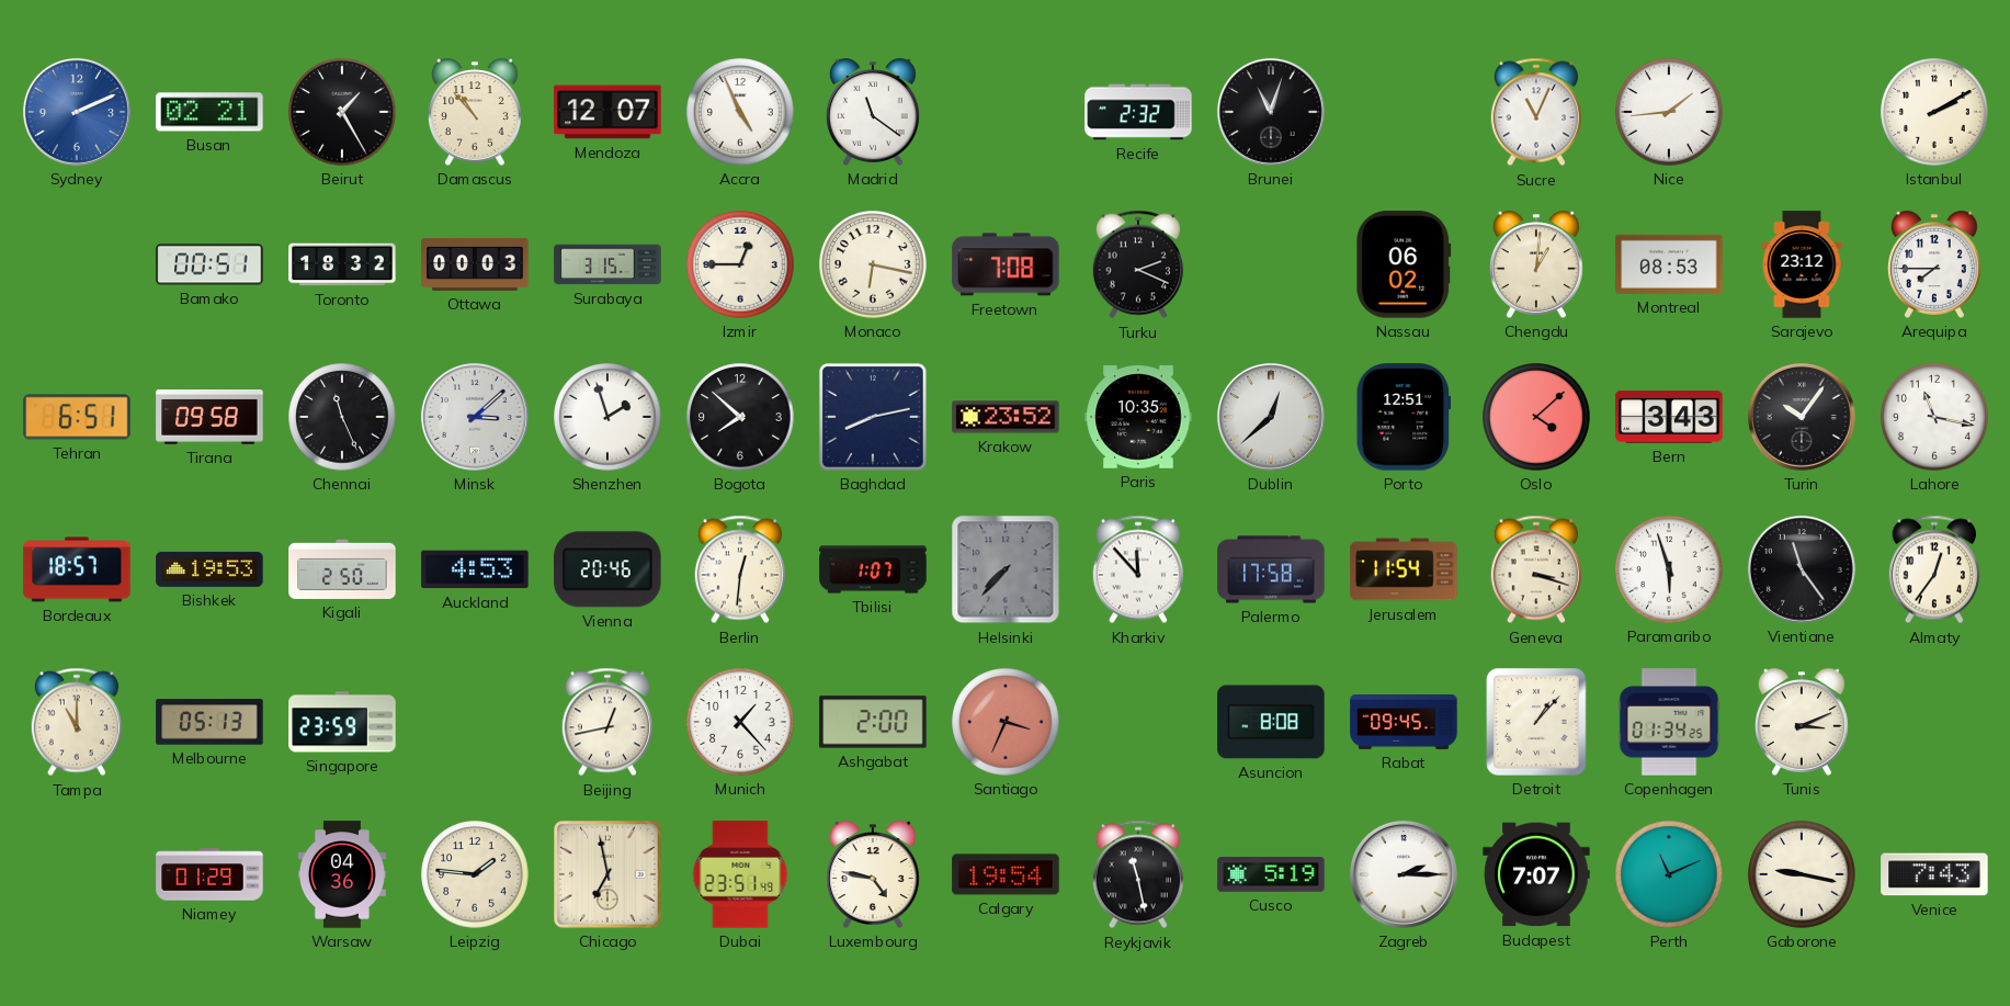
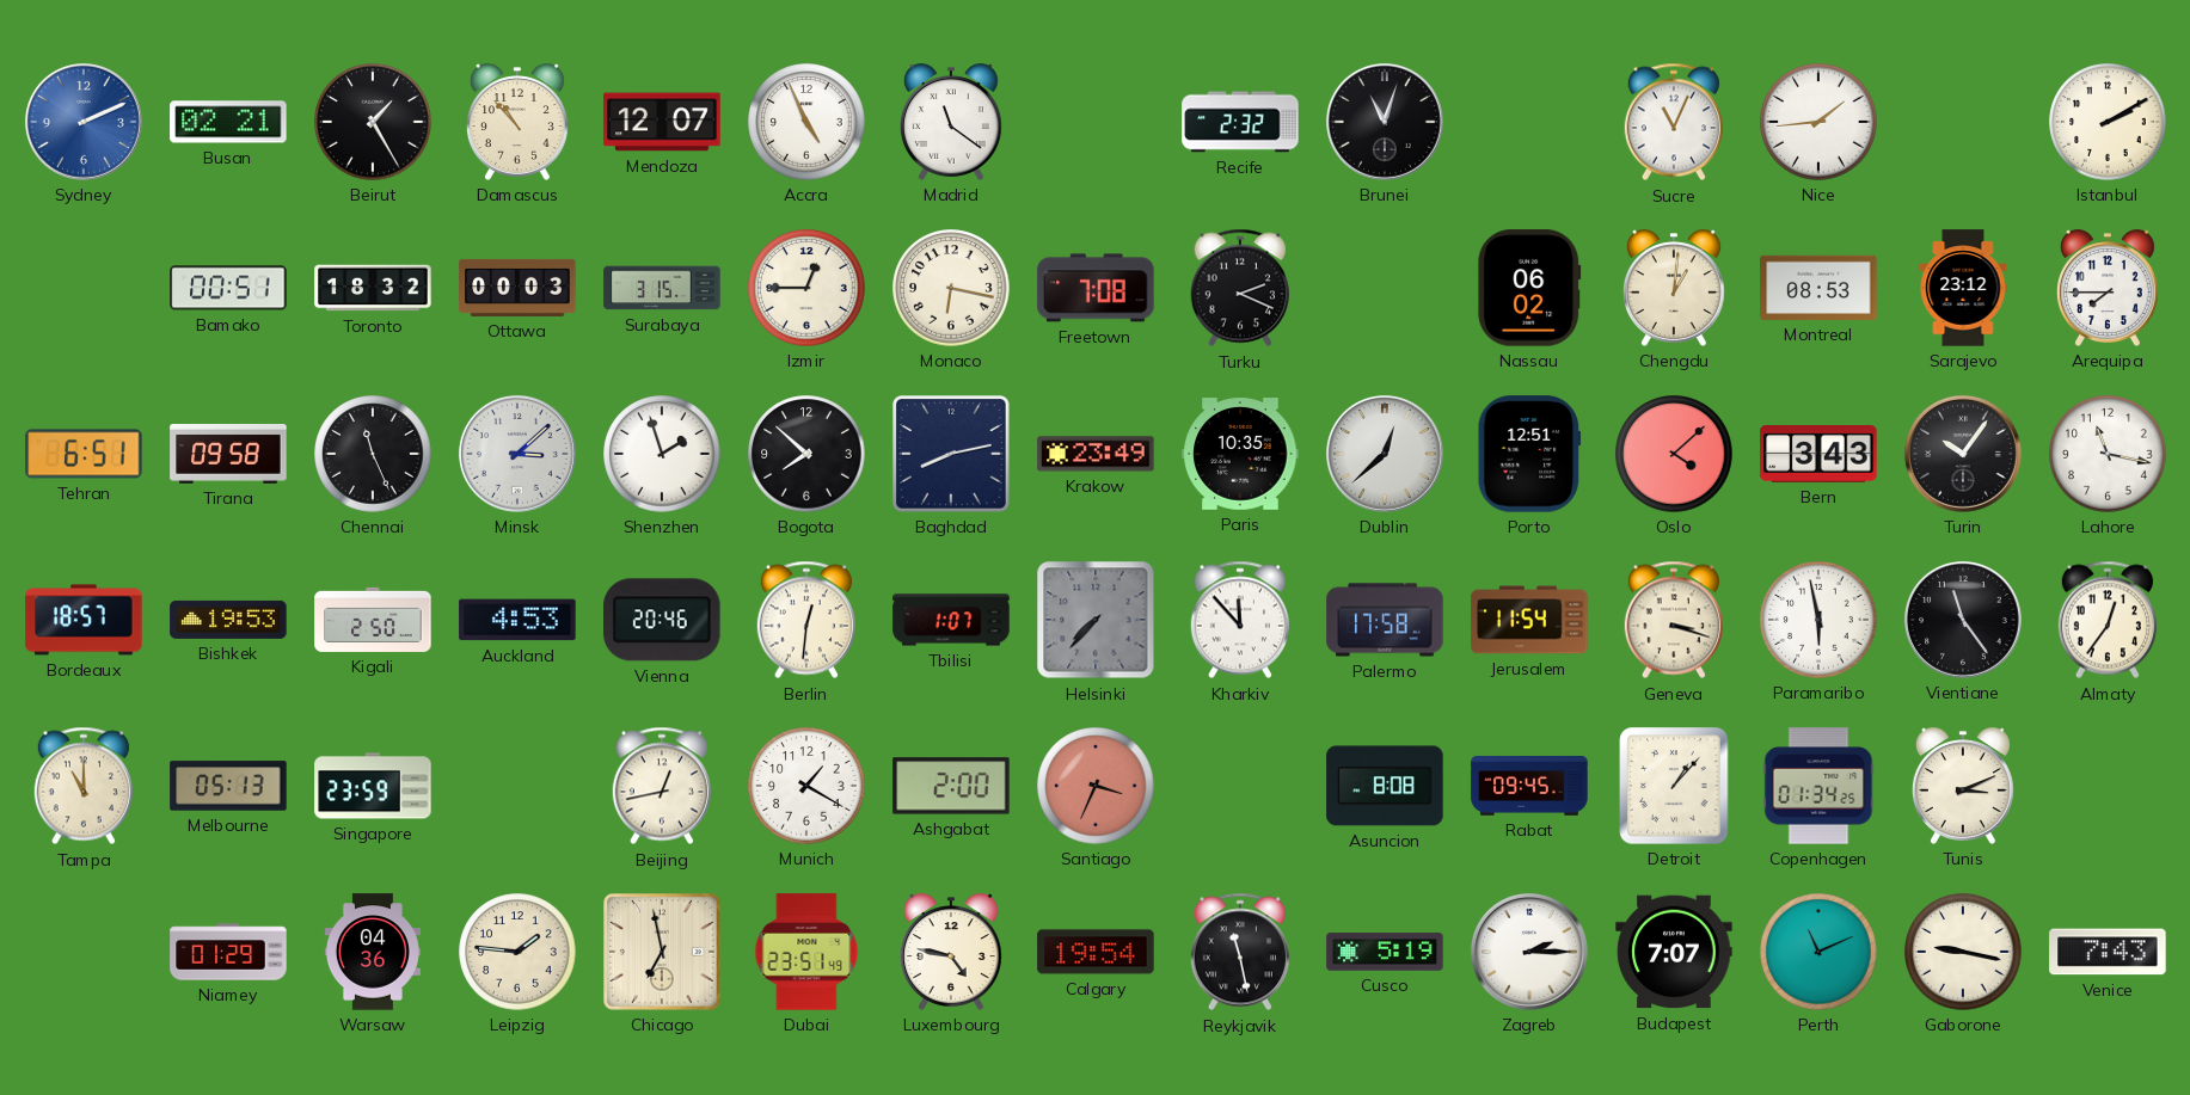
Krakow: 23:52 -> 23:49
Paramaribo: 5:57 -> 5:58
Munich: 1:23 -> 1:20
